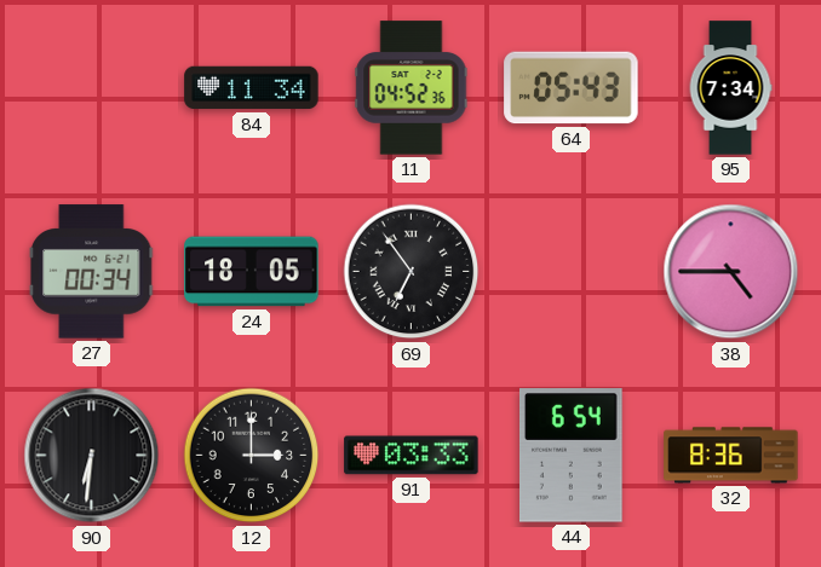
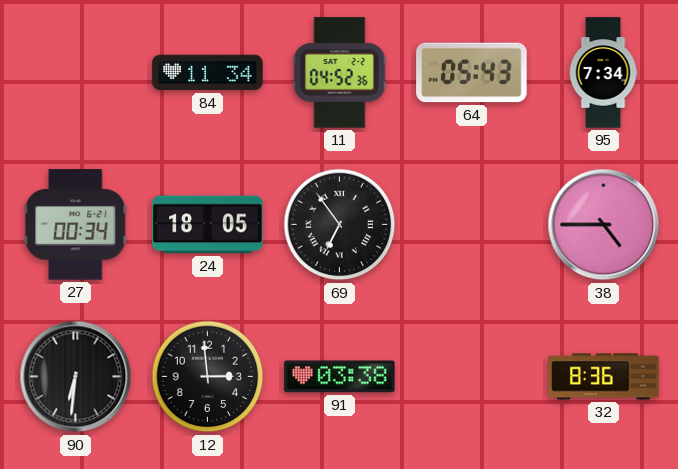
12: 3:00 -> 2:59
91: 03:33 -> 03:38
44: 6:54 -> none
